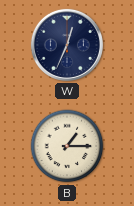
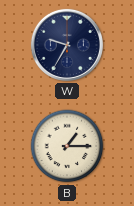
W: 12:34 -> 9:35
